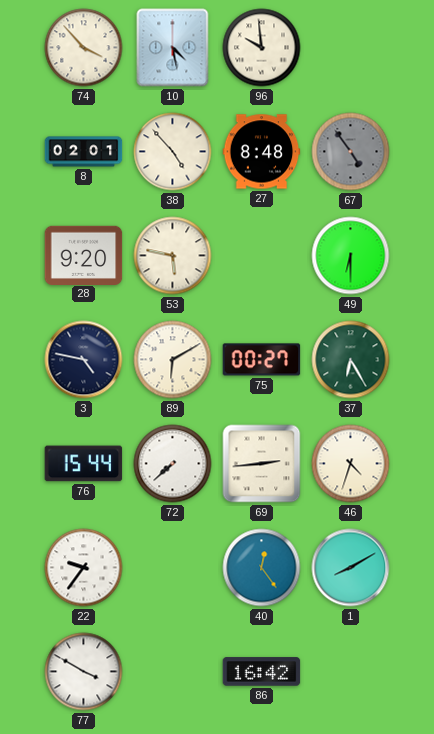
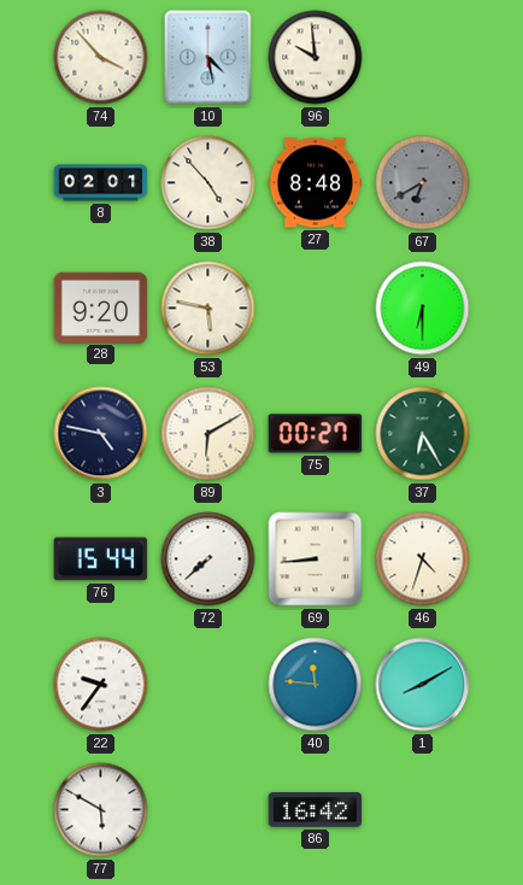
67: 4:54 -> 6:40
69: 2:44 -> 8:44
40: 12:24 -> 11:46
77: 3:50 -> 5:50
